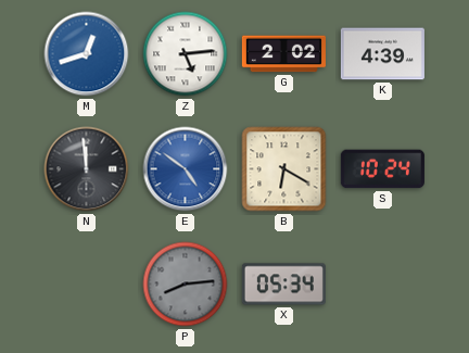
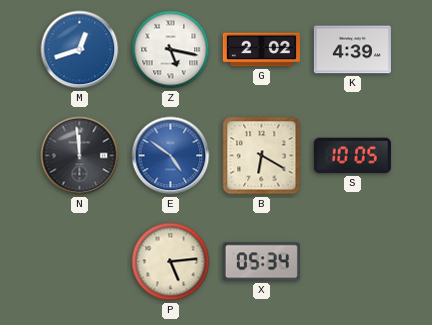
Z: 5:14 -> 5:17
S: 10:24 -> 10:05
P: 8:14 -> 5:14
P dial: grey -> cream
